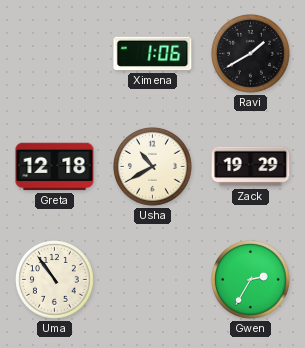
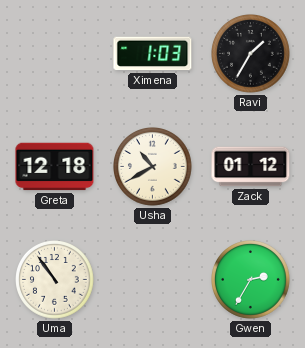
Ximena: 1:06 -> 1:03
Ravi: 1:40 -> 1:35
Zack: 19:29 -> 01:12
